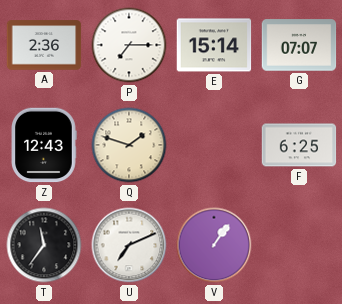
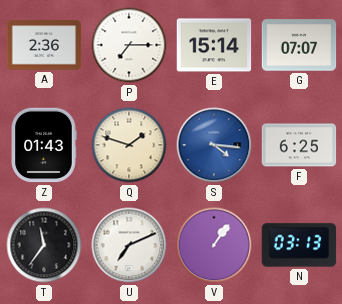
Z: 12:43 -> 01:43
S: none -> 4:16
N: none -> 03:13
